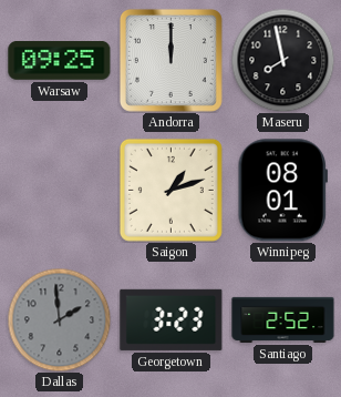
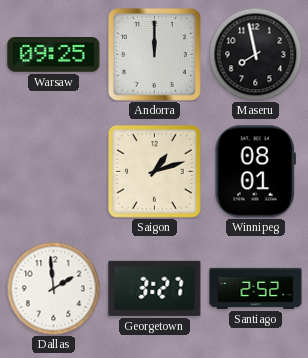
Dallas dial: grey -> white
Georgetown: 3:23 -> 3:27
